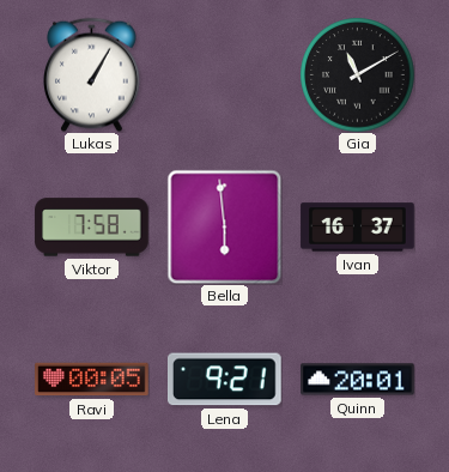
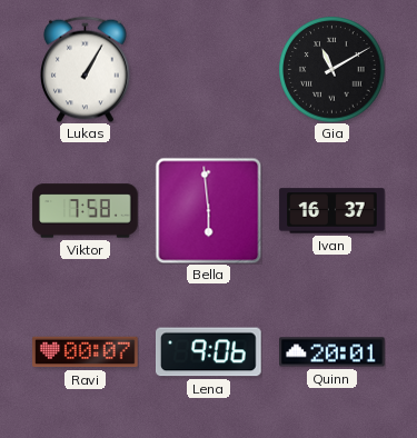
Ravi: 00:05 -> 00:07
Lena: 9:21 -> 9:06
